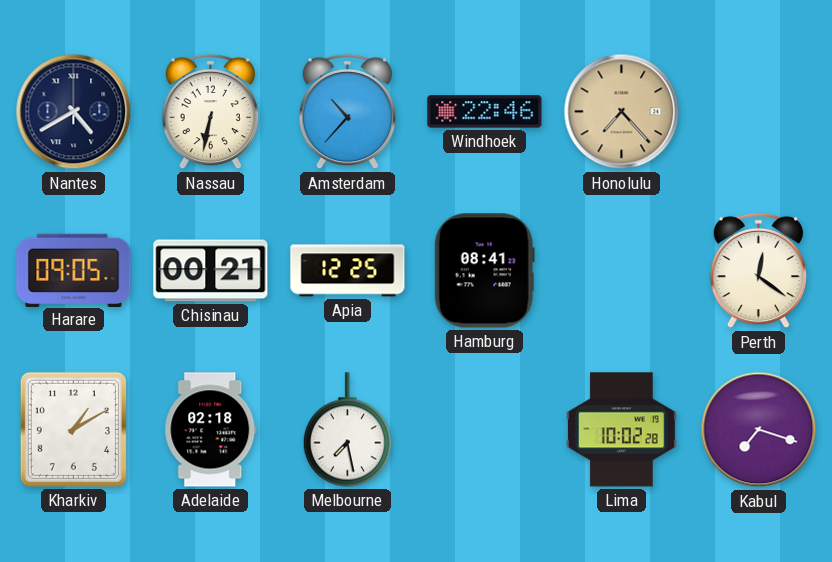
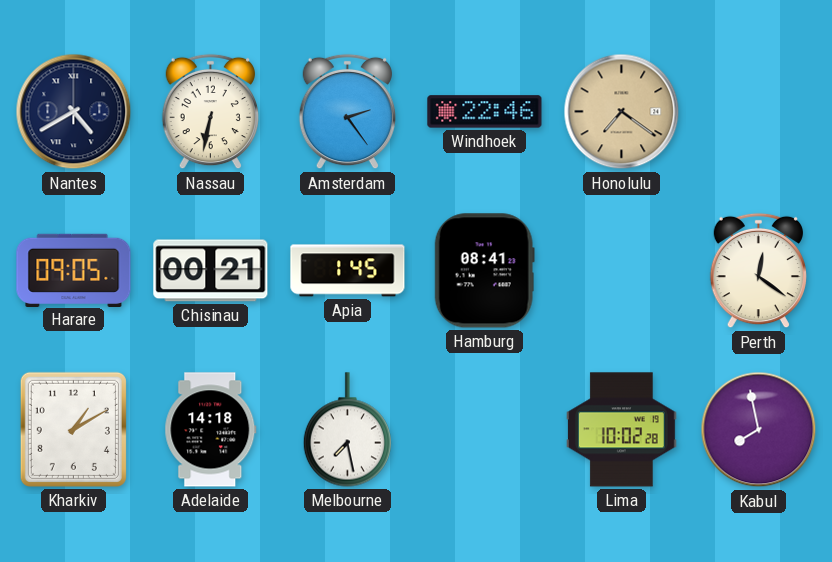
Amsterdam: 10:37 -> 2:24
Honolulu: 7:23 -> 7:21
Apia: 12:25 -> 1:45
Adelaide: 02:18 -> 14:18
Kabul: 7:18 -> 7:58
